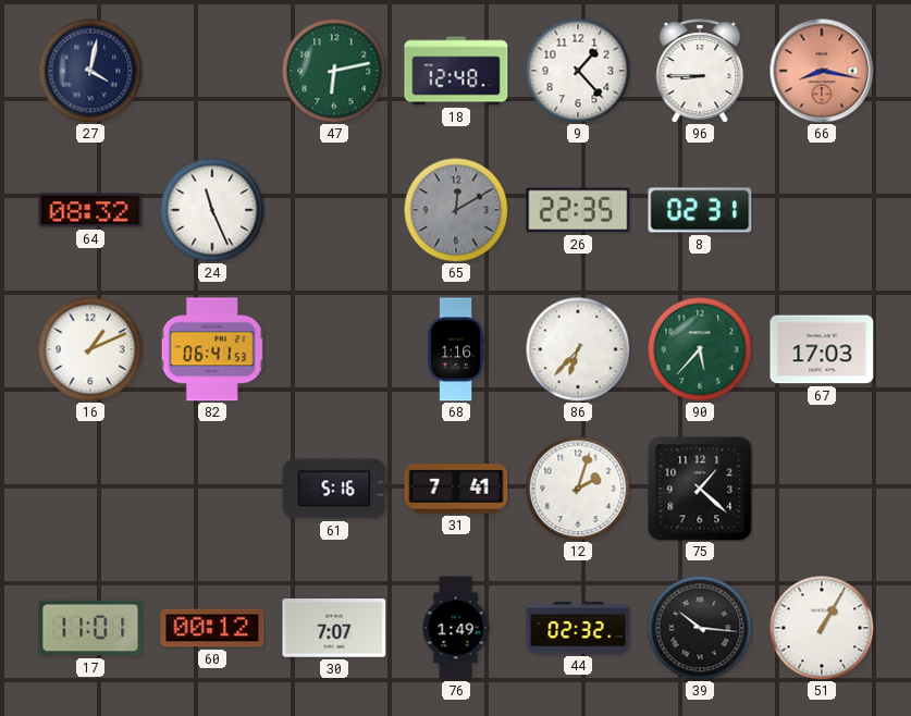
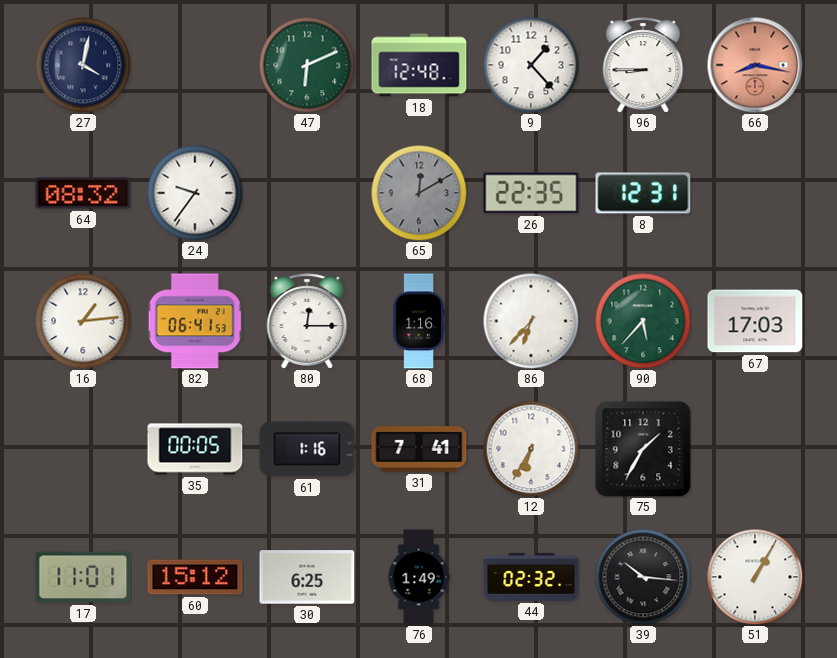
47: 6:13 -> 6:11
24: 11:26 -> 9:36
8: 02:31 -> 12:31
16: 1:11 -> 1:14
80: none -> 12:15
35: none -> 00:05
61: 5:16 -> 1:16
12: 2:03 -> 6:35
75: 1:22 -> 1:35
60: 00:12 -> 15:12
30: 7:07 -> 6:25
